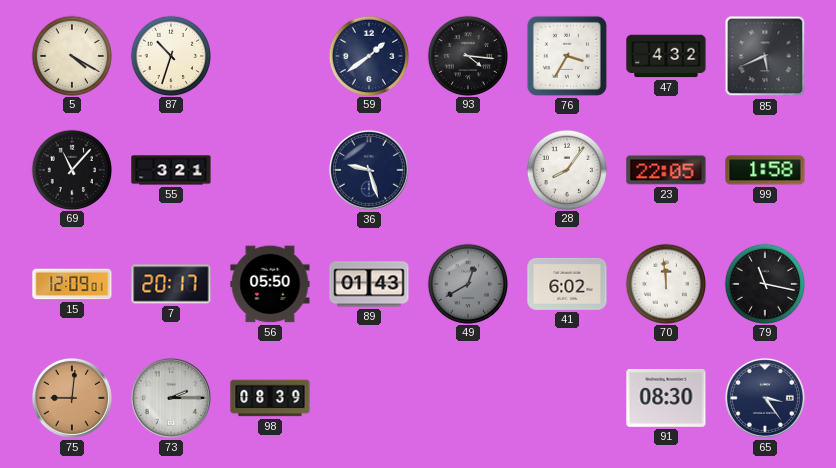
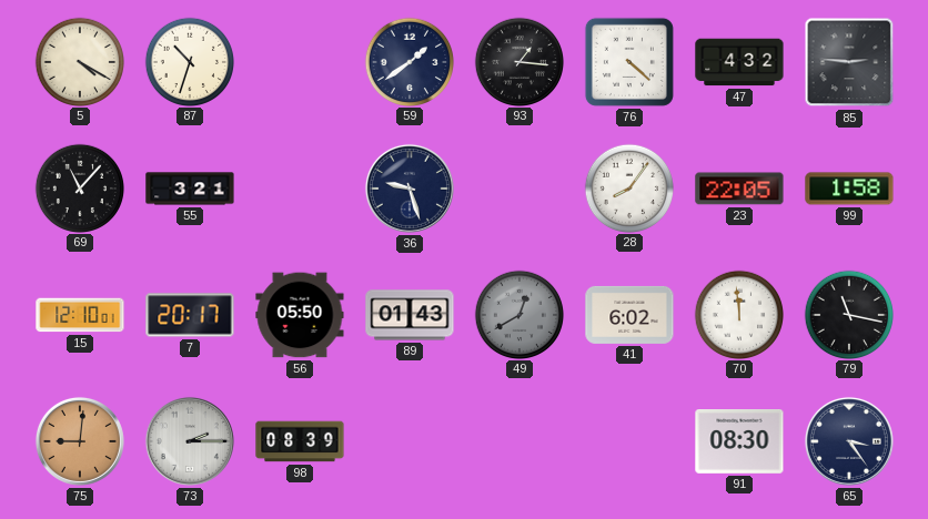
93: 4:16 -> 1:16
76: 3:35 -> 4:22
85: 5:41 -> 2:46
15: 12:09 -> 12:10
